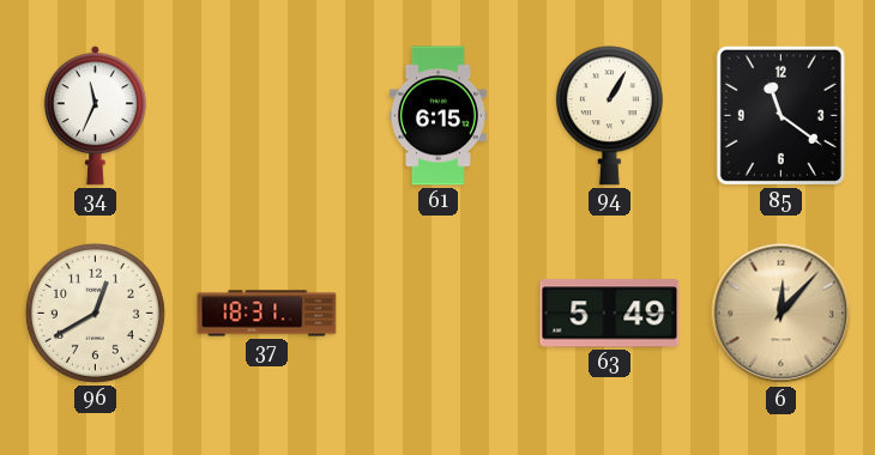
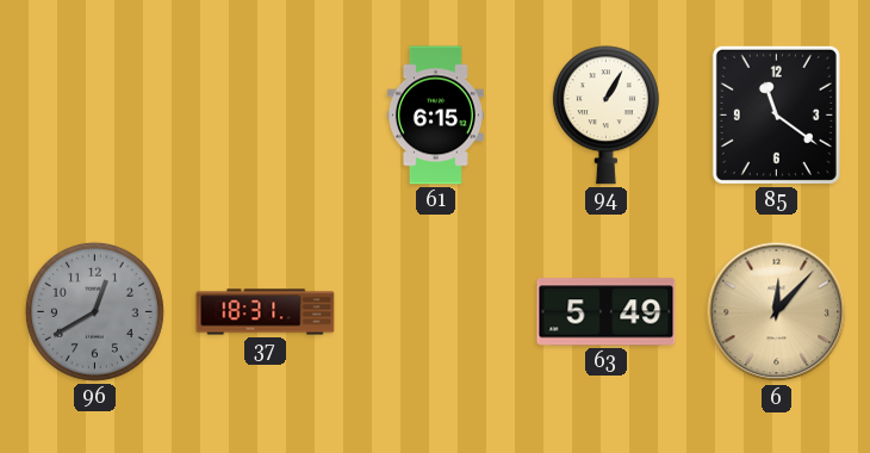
34: 11:34 -> none
96 dial: cream -> grey
